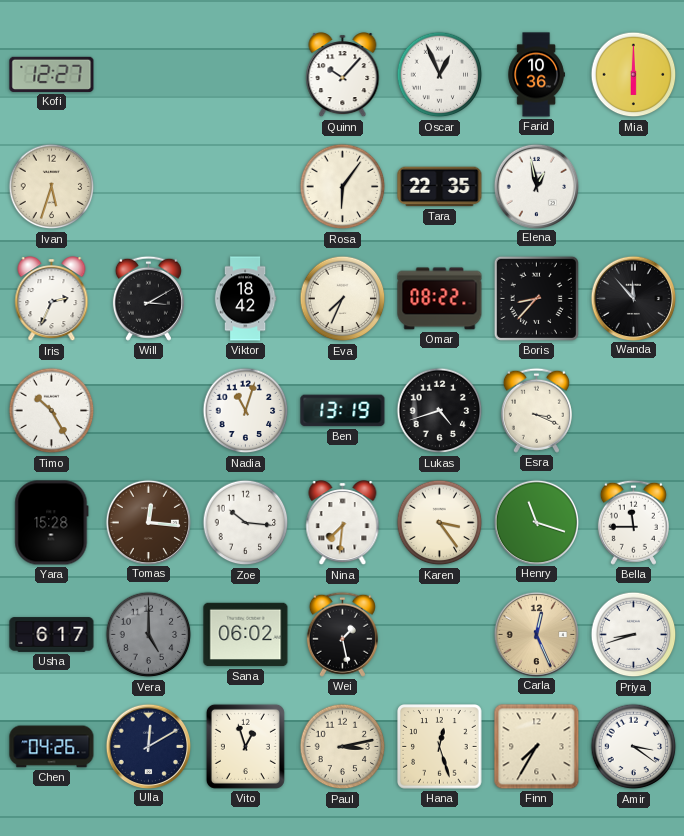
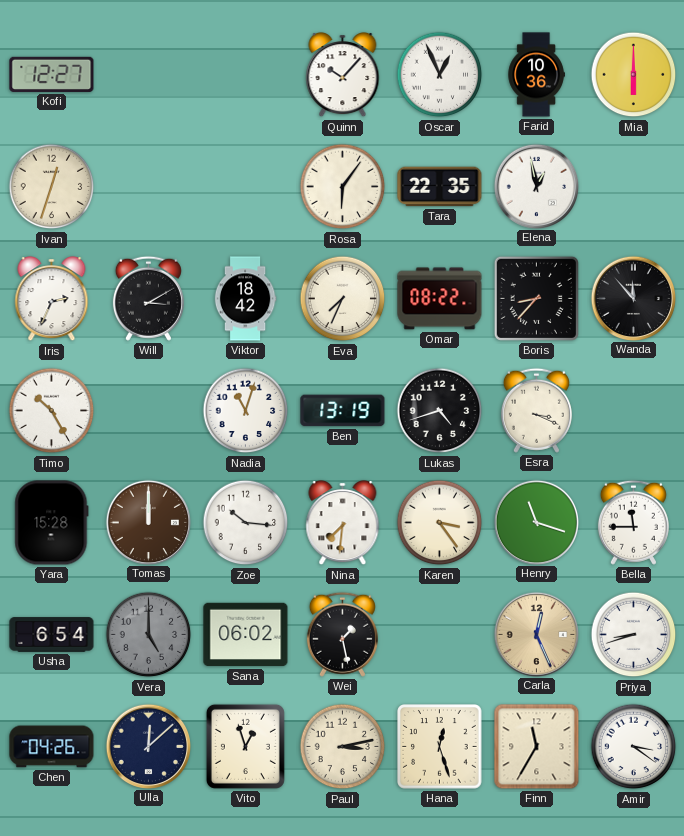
Ivan: 5:33 -> 12:33
Tomas: 12:16 -> 12:00
Usha: 6:17 -> 6:54
Ulla: 12:10 -> 12:08
Finn: 7:35 -> 11:35
